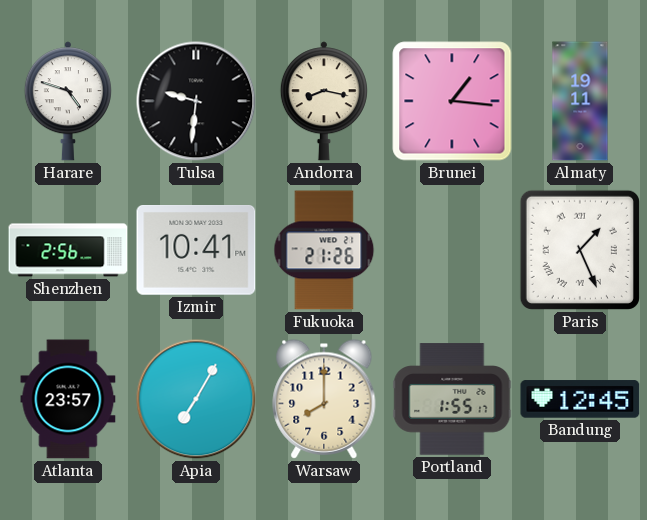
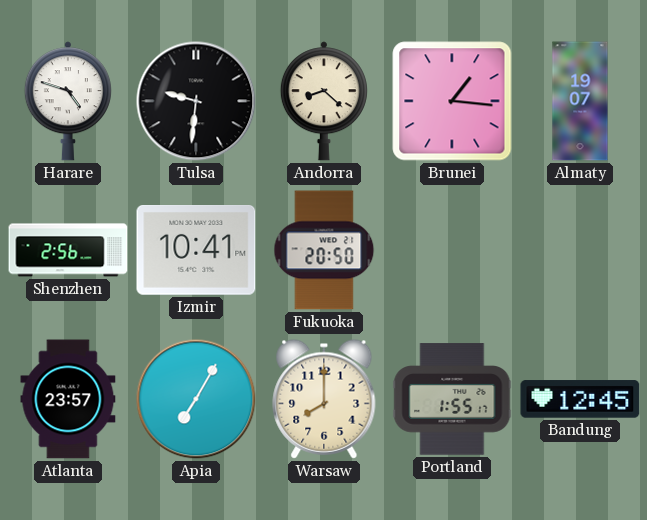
Andorra: 8:17 -> 8:22
Almaty: 19:11 -> 19:07
Fukuoka: 21:26 -> 20:50
Paris: 1:26 -> none
